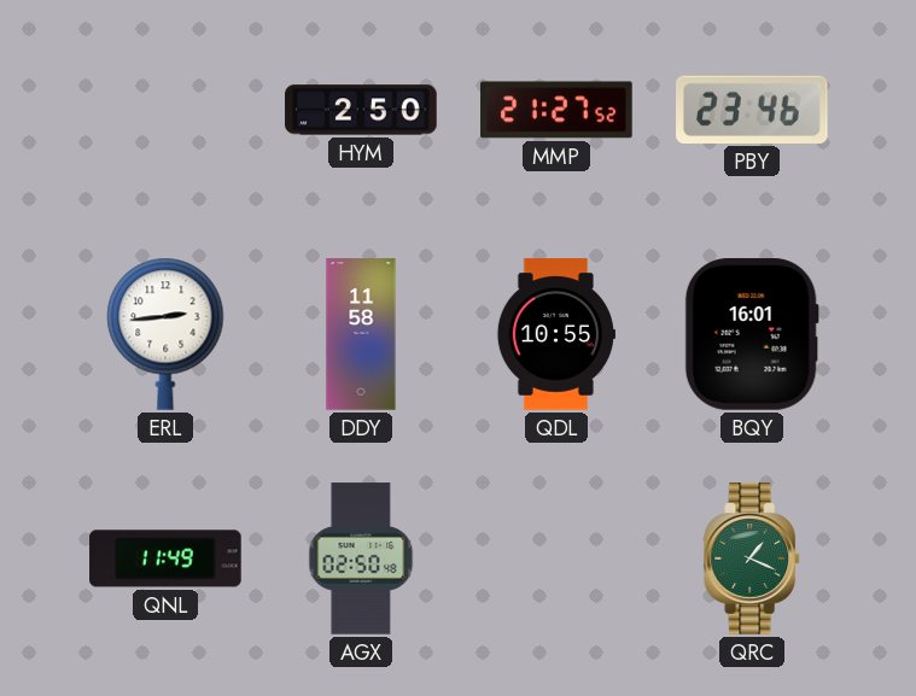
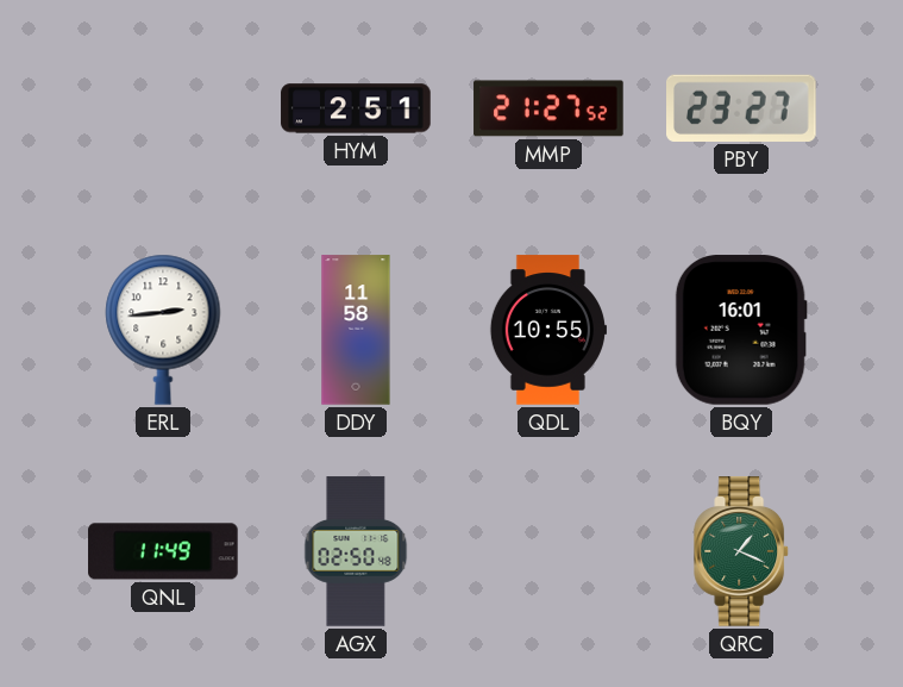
HYM: 2:50 -> 2:51
PBY: 23:46 -> 23:27
